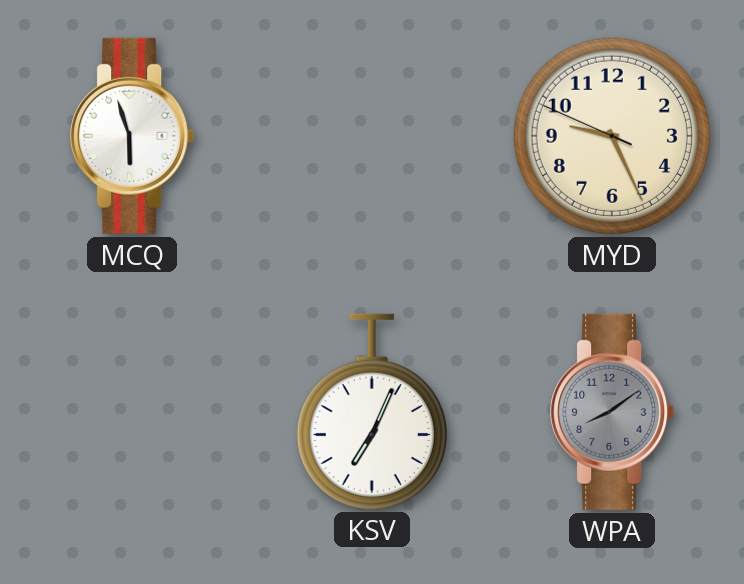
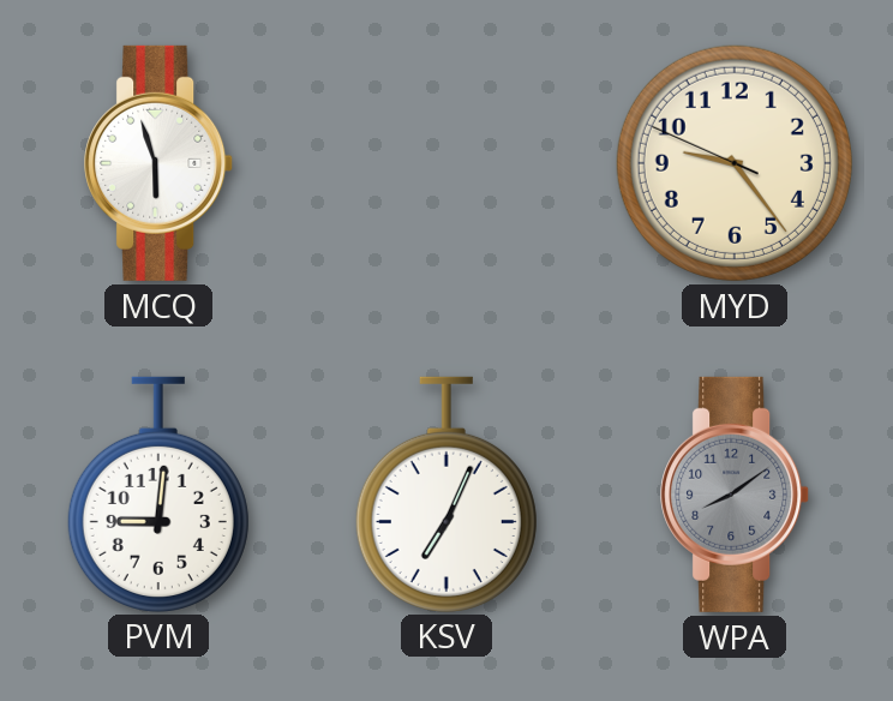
MYD: 9:25 -> 9:23
PVM: none -> 9:01
